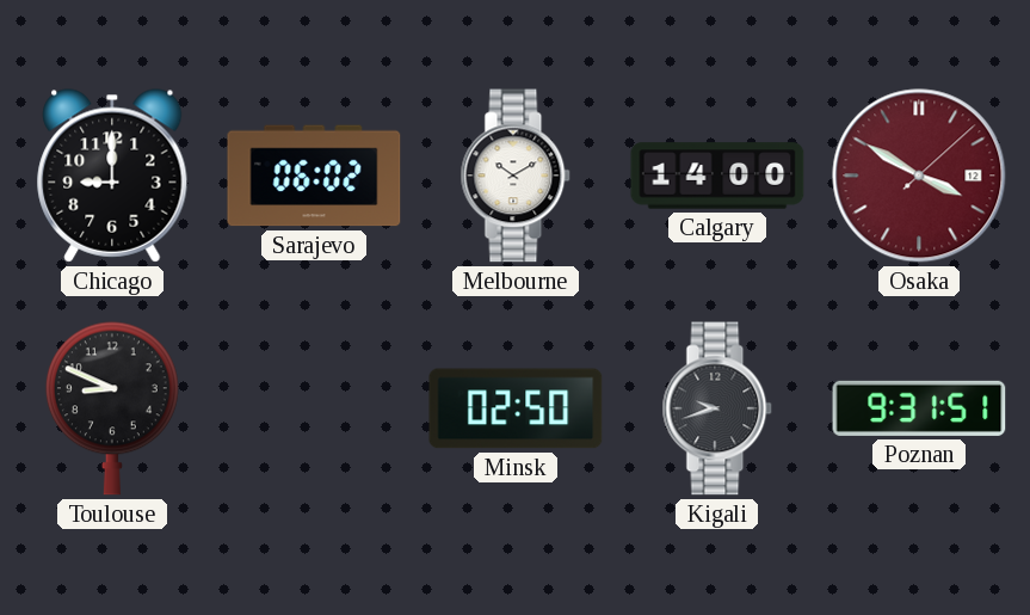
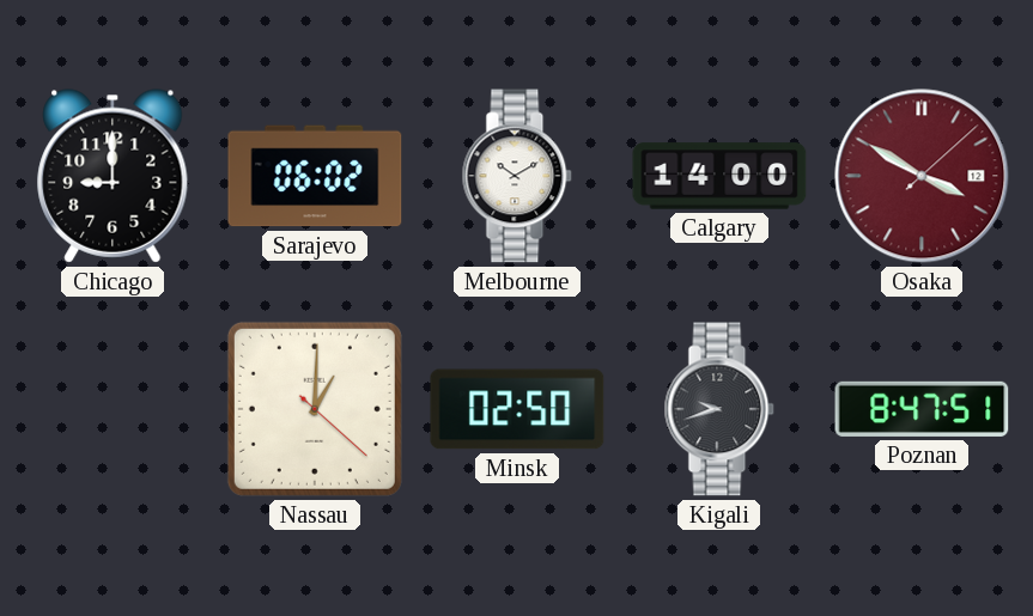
Toulouse: 8:49 -> none
Nassau: none -> 1:00
Poznan: 9:31 -> 8:47
